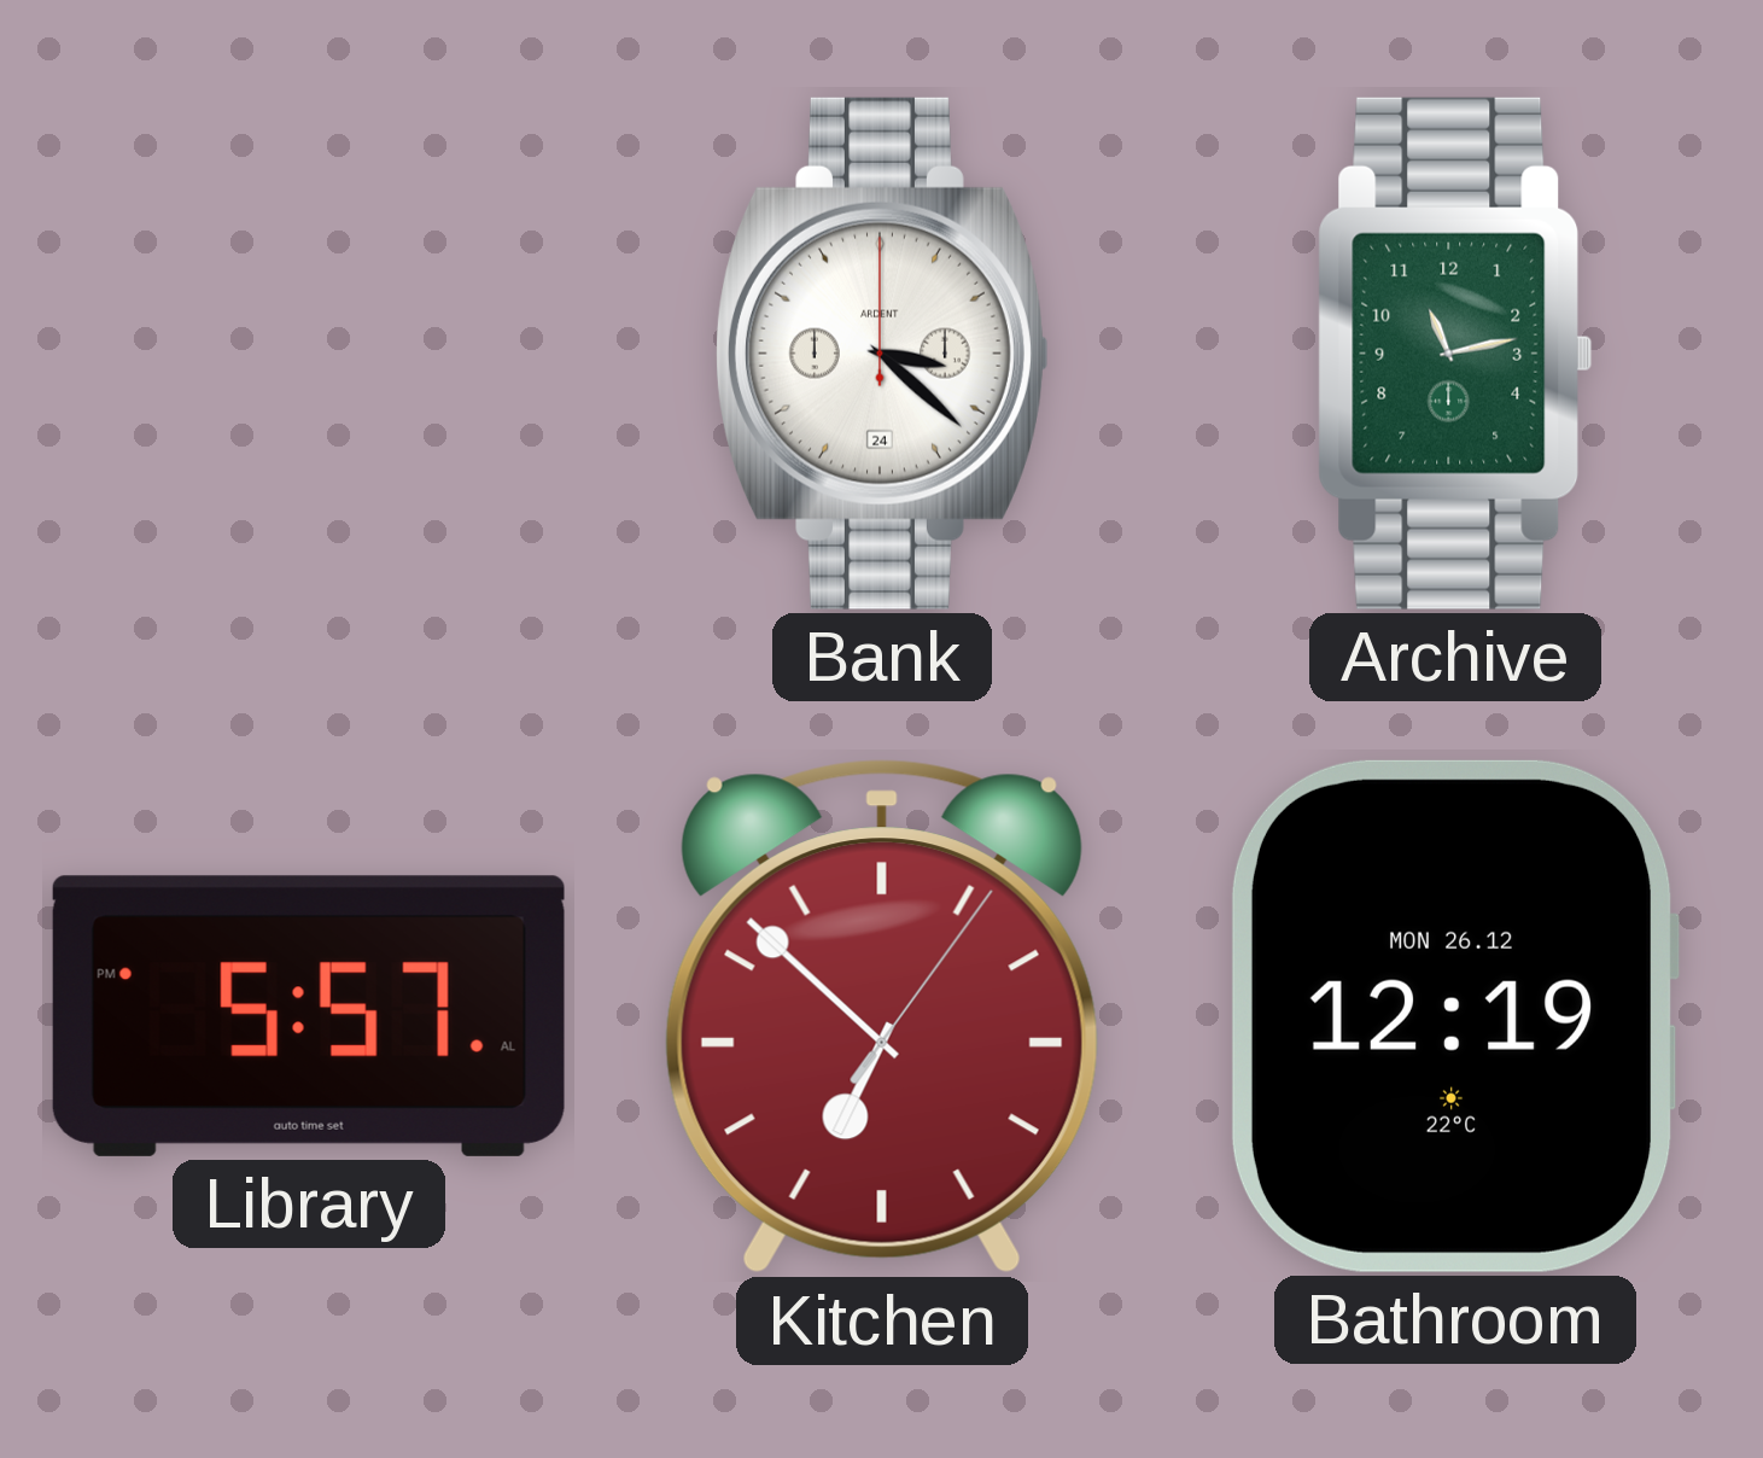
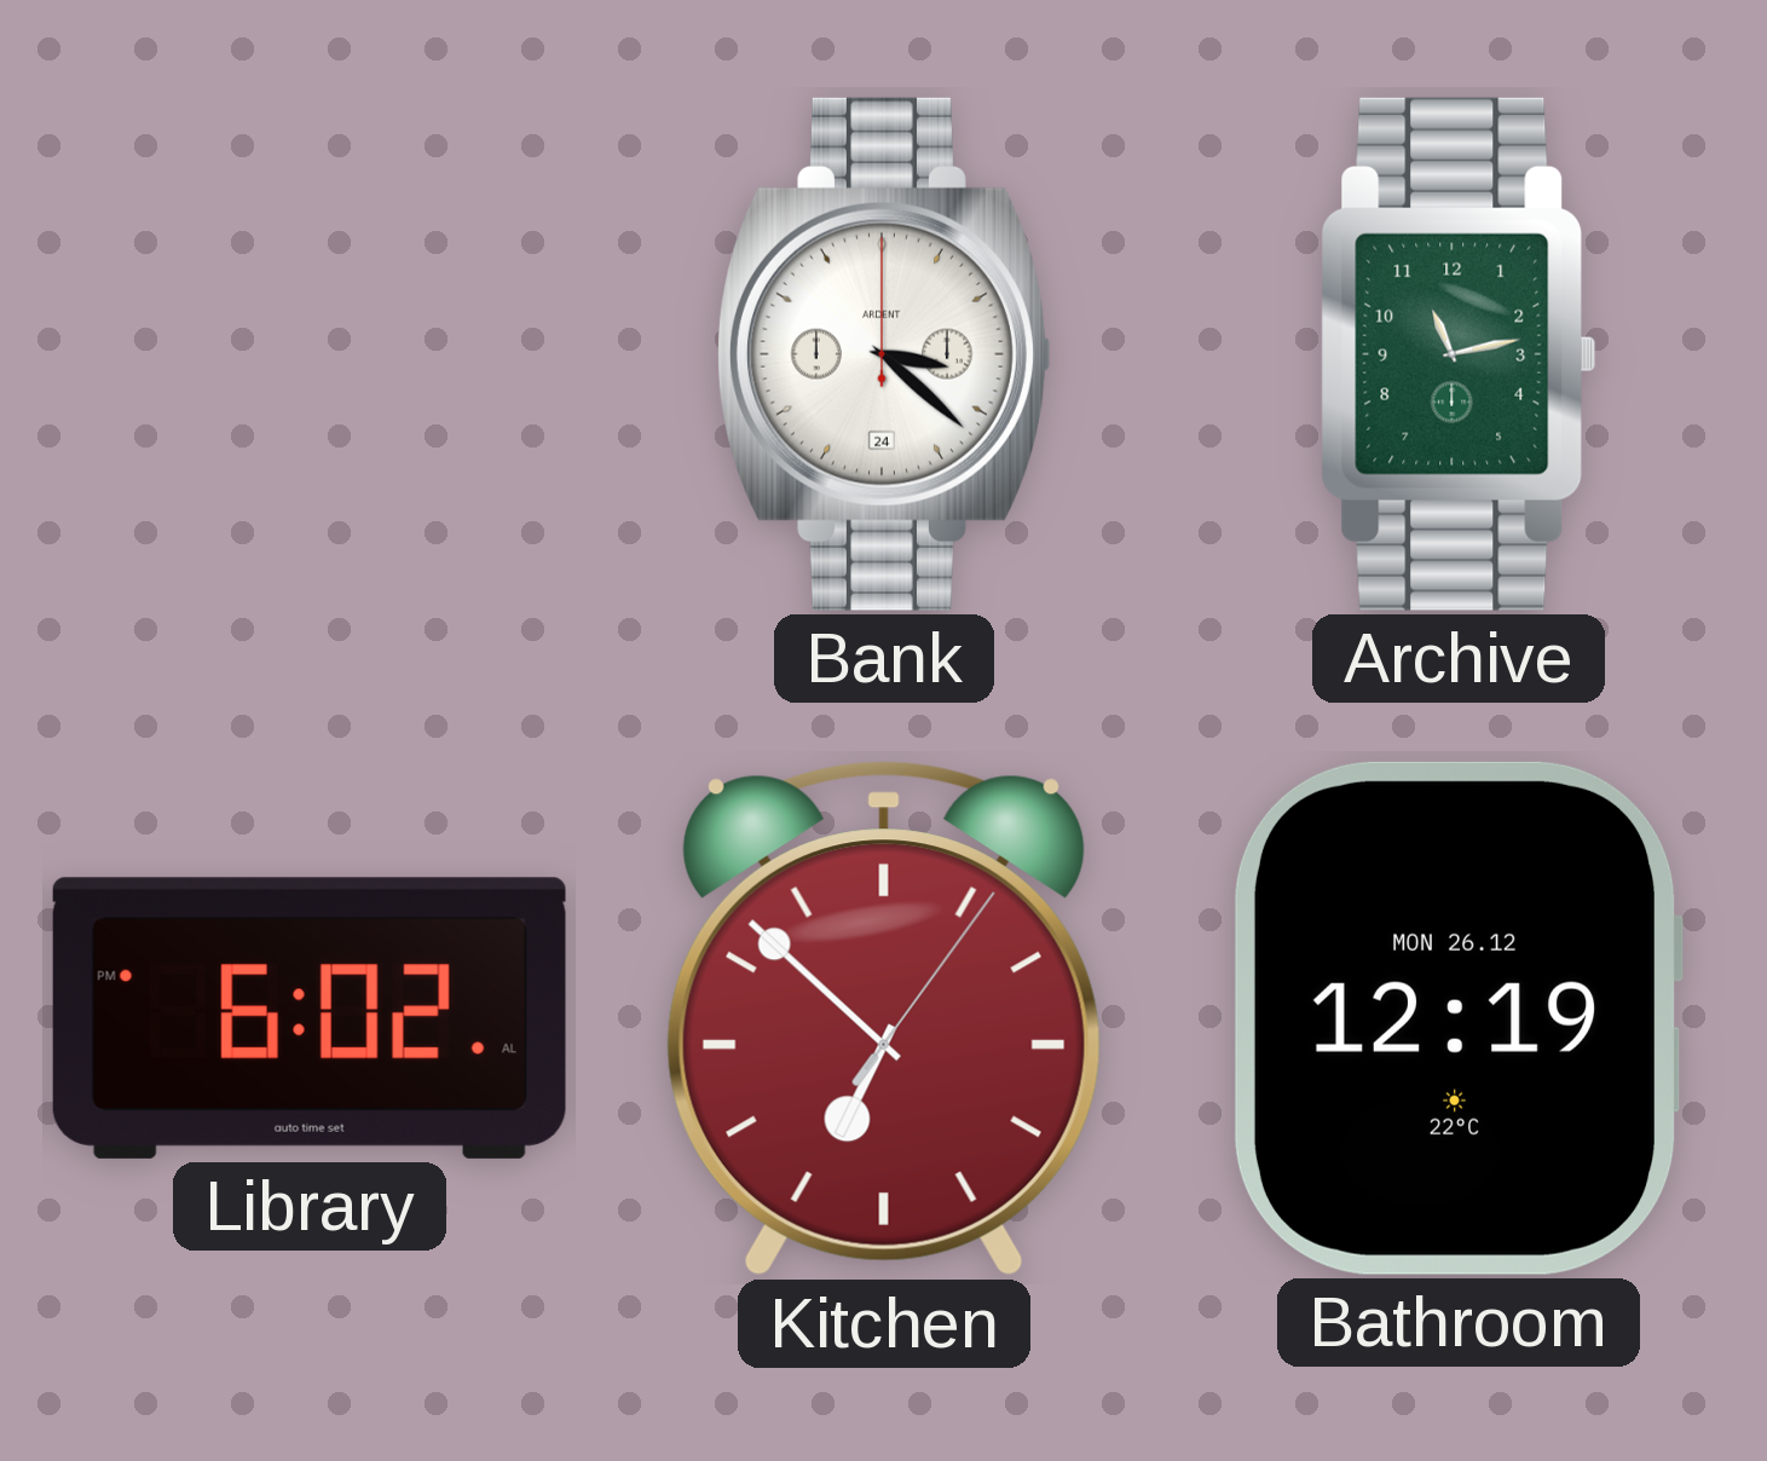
Library: 5:57 -> 6:02
